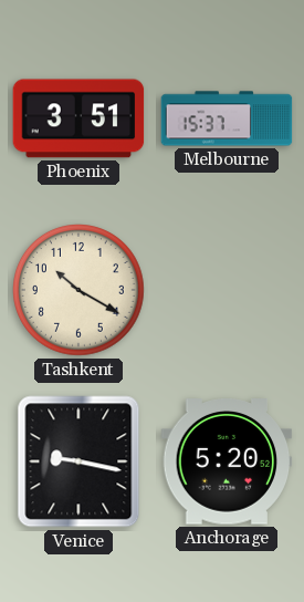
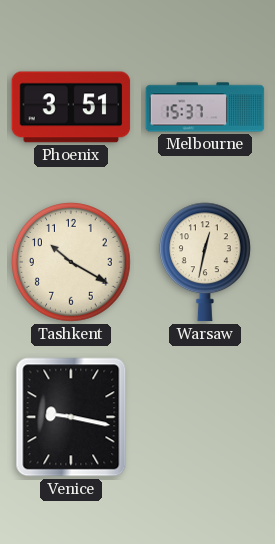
Warsaw: none -> 12:32
Anchorage: 5:20 -> none
